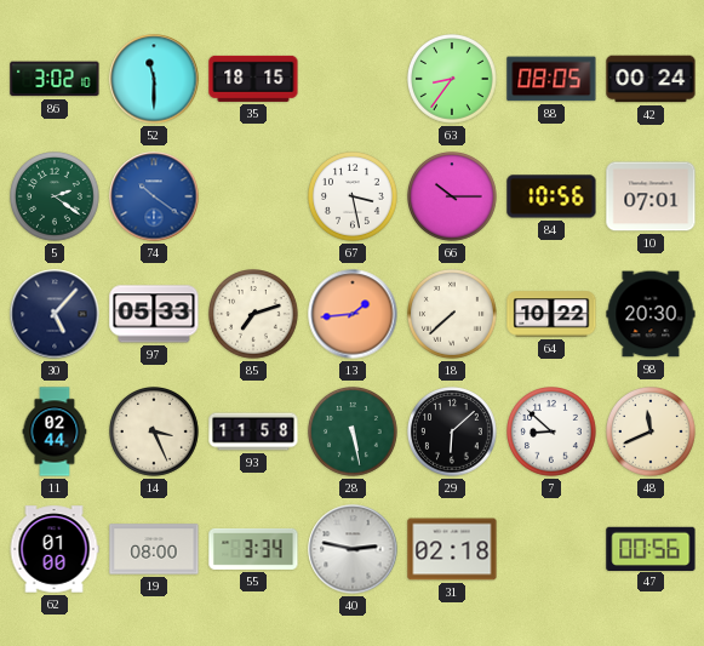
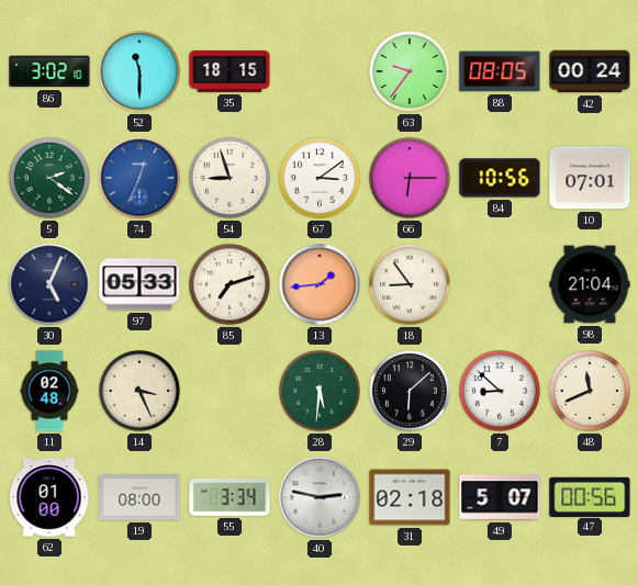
63: 8:36 -> 9:36
74: 10:21 -> 12:34
54: none -> 8:57
67: 3:28 -> 3:09
66: 10:15 -> 6:15
30: 5:07 -> 5:04
18: 7:38 -> 8:54
64: 10:22 -> none
98: 20:30 -> 21:04
11: 02:44 -> 02:48
93: 11:58 -> none
28: 5:28 -> 5:31
49: none -> 5:07
